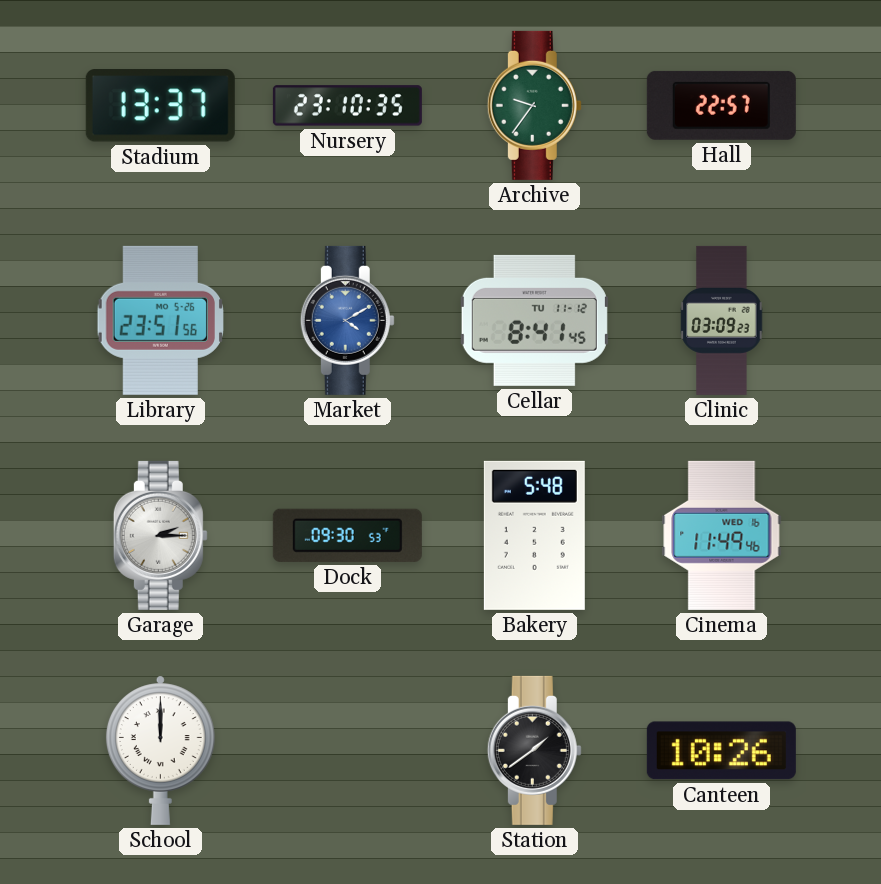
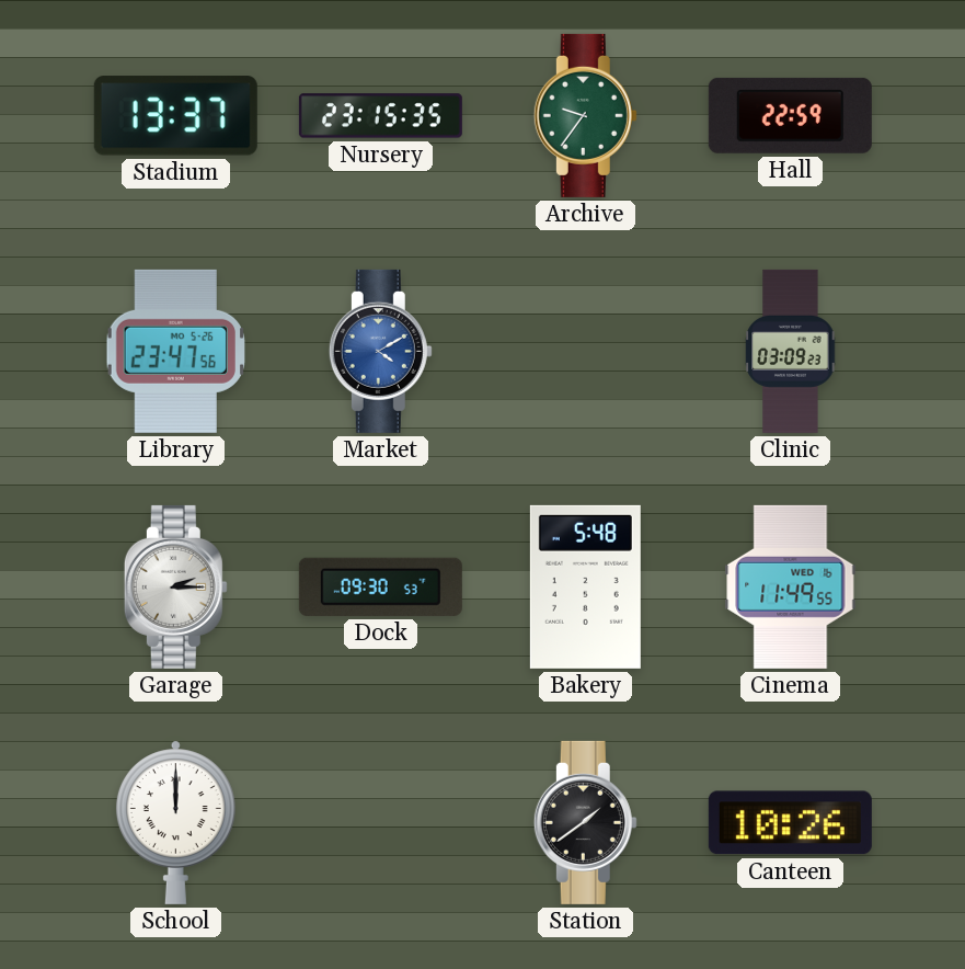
Nursery: 23:10 -> 23:15
Hall: 22:57 -> 22:59
Library: 23:51 -> 23:47
Cellar: 8:41 -> none
Cinema: 11:49:46 -> 11:49:55
